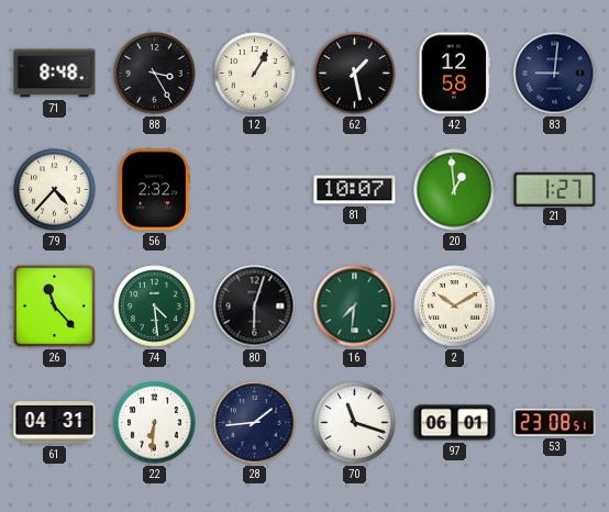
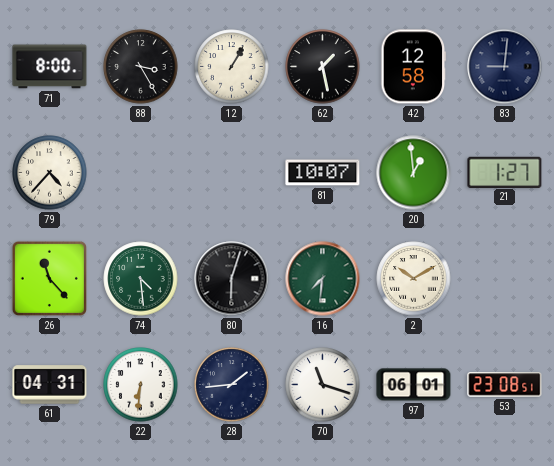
71: 8:48 -> 8:00
56: 2:32 -> none
